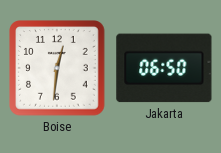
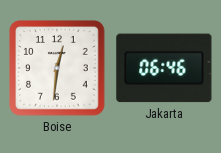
Jakarta: 06:50 -> 06:46
